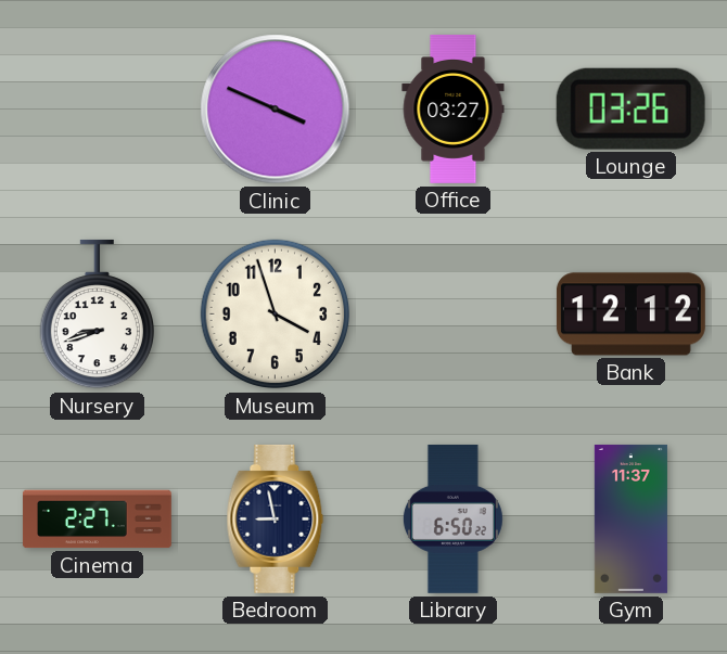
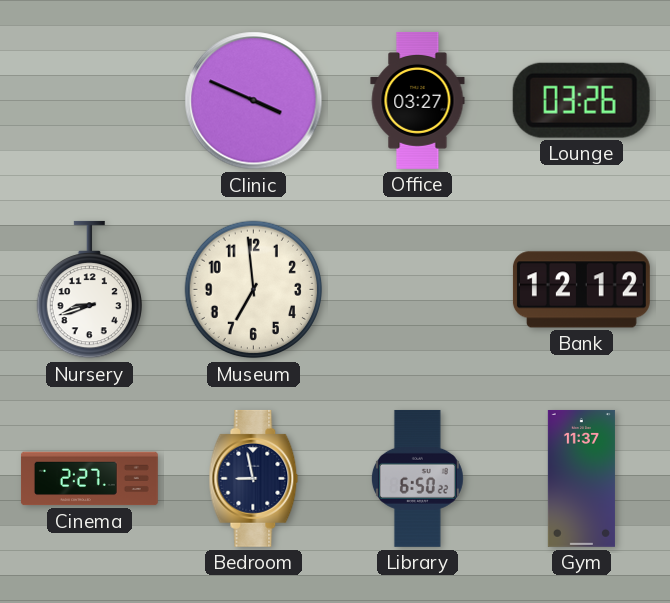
Museum: 3:57 -> 6:59
